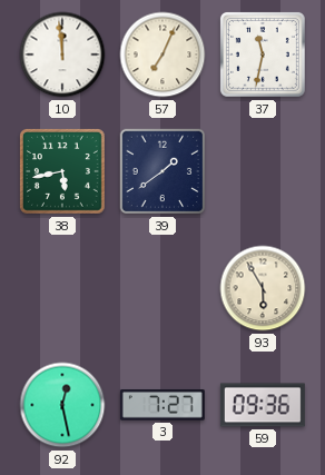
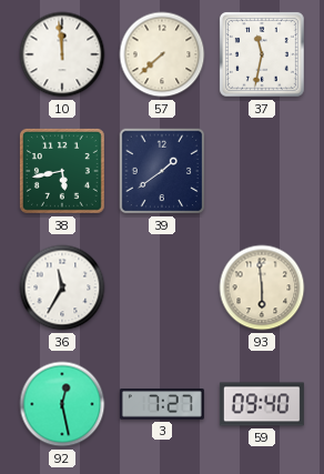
57: 7:04 -> 7:38
36: none -> 11:35
93: 5:55 -> 5:59
59: 09:36 -> 09:40
